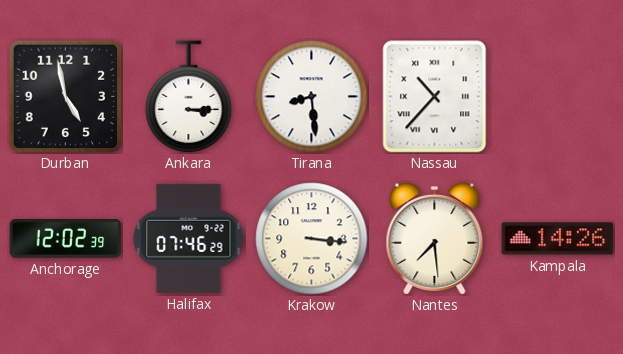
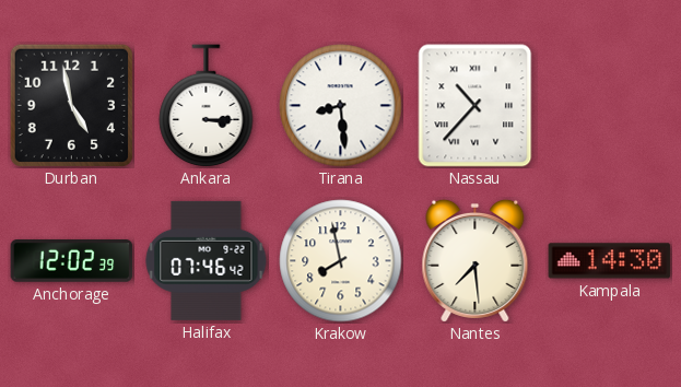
Halifax: 07:46:29 -> 07:46:42
Krakow: 3:16 -> 7:58
Kampala: 14:26 -> 14:30
